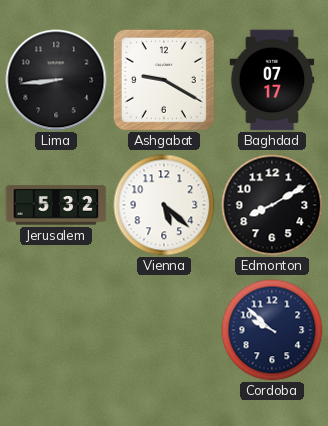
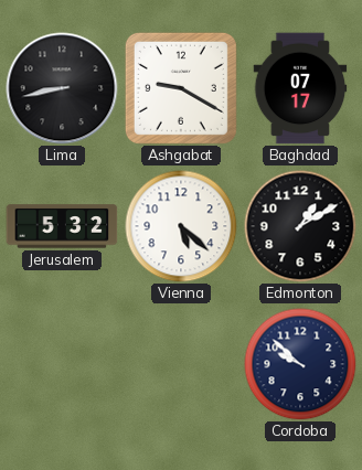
Lima: 8:44 -> 8:43
Edmonton: 8:10 -> 1:10
